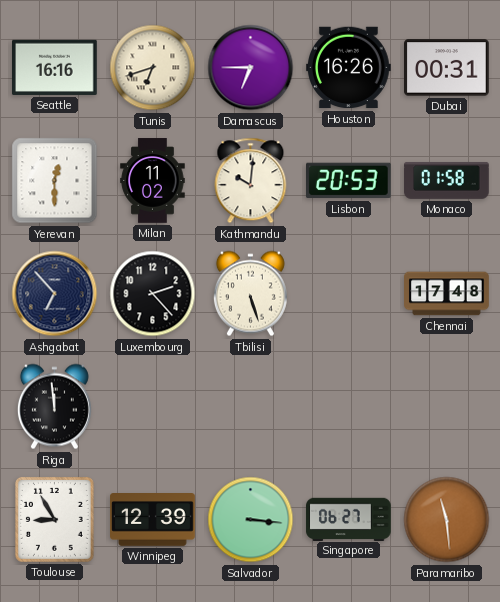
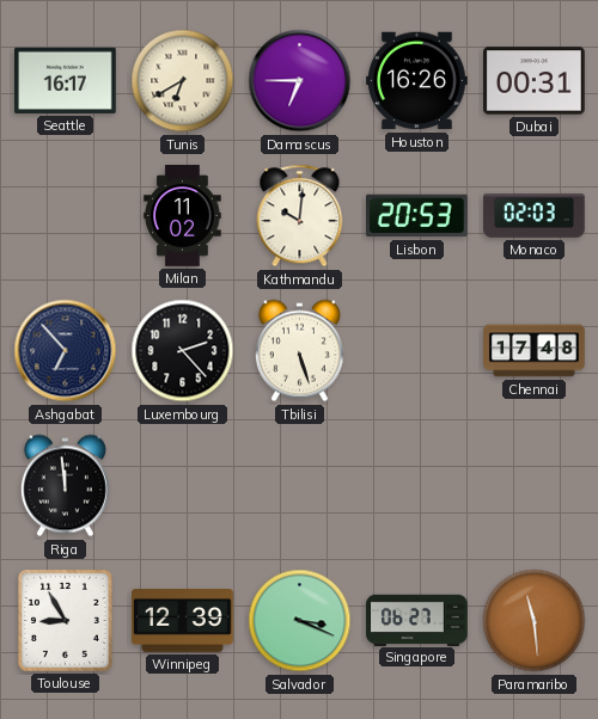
Seattle: 16:16 -> 16:17
Tunis: 6:42 -> 6:40
Yerevan: 12:30 -> none
Monaco: 01:58 -> 02:03
Salvador: 3:16 -> 3:19
